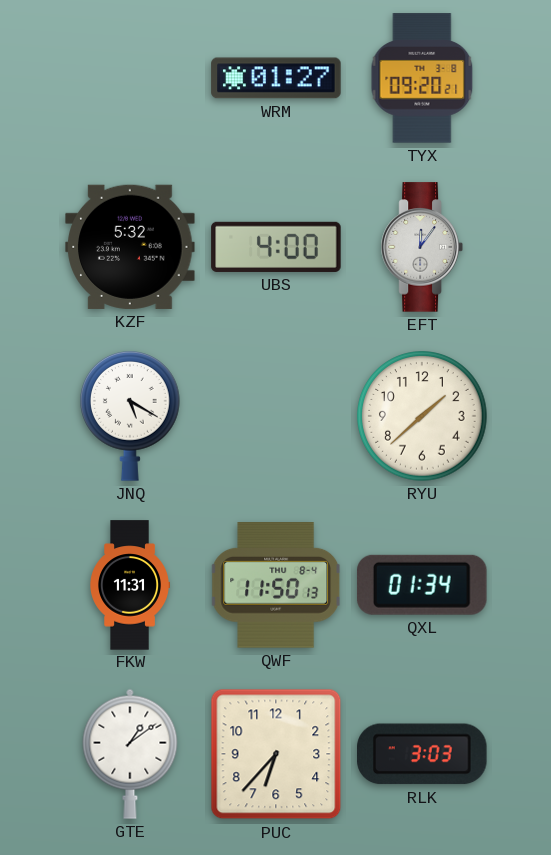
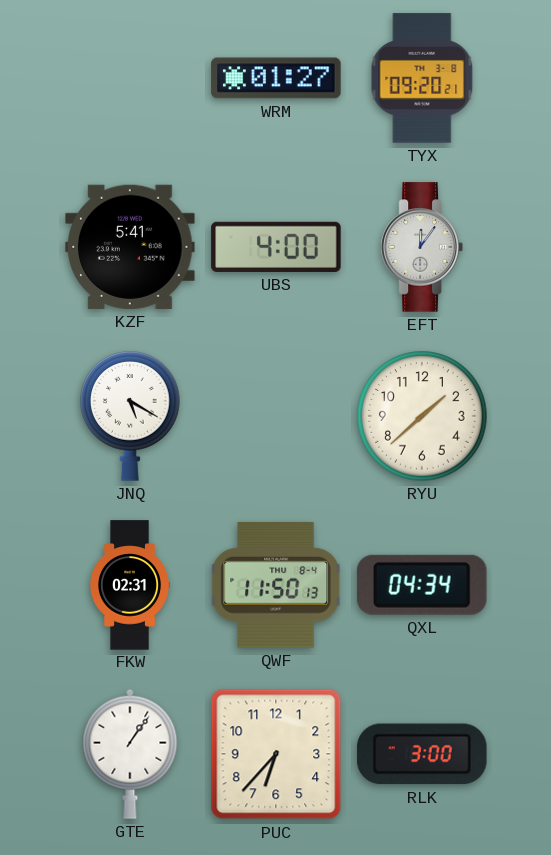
KZF: 5:32 -> 5:41
FKW: 11:31 -> 02:31
QXL: 01:34 -> 04:34
GTE: 1:09 -> 1:06
RLK: 3:03 -> 3:00
